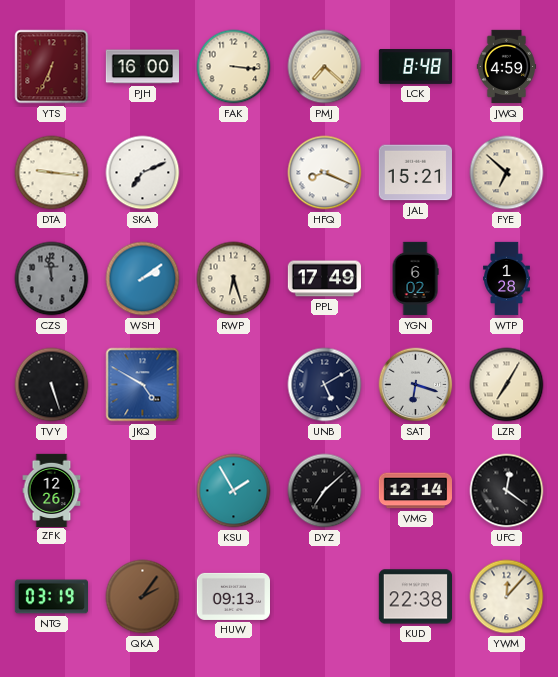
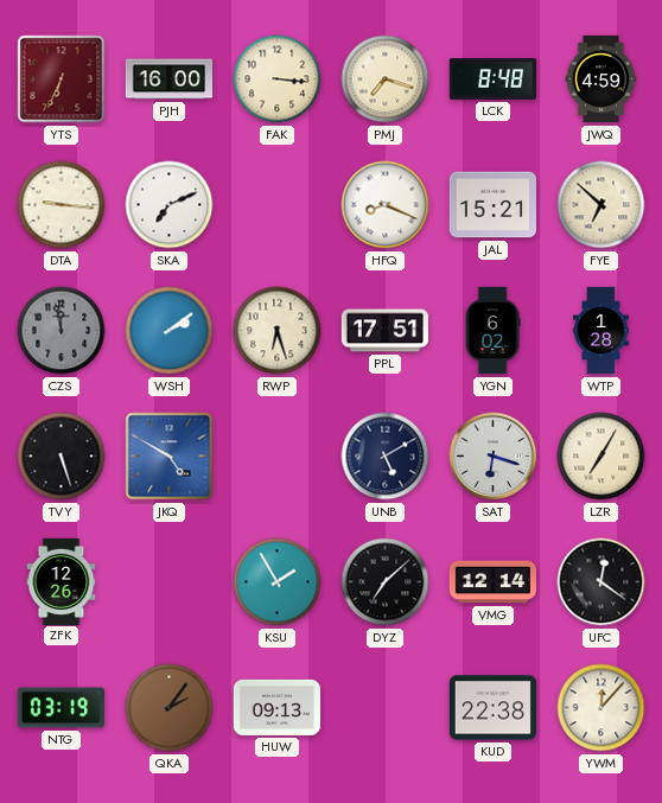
PMJ: 7:22 -> 7:18
PPL: 17:49 -> 17:51
